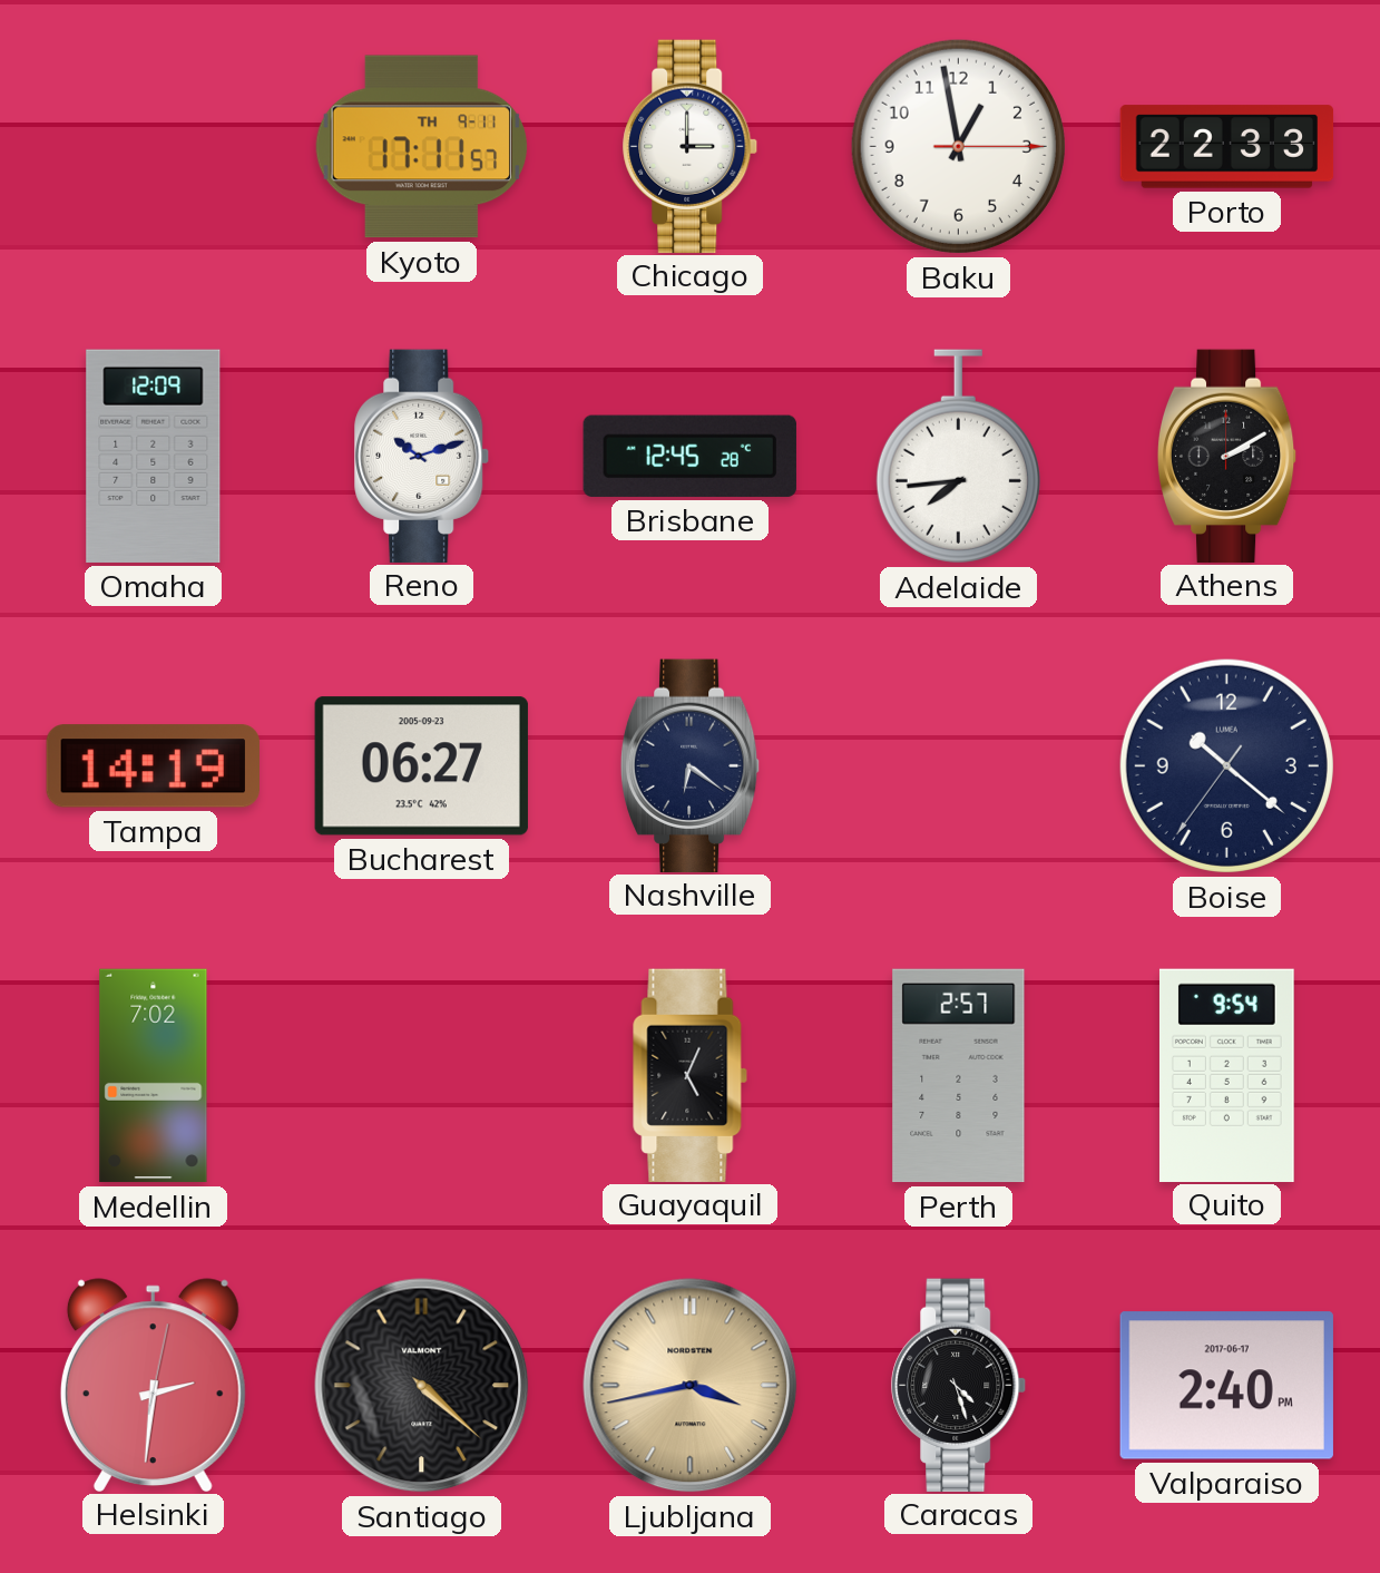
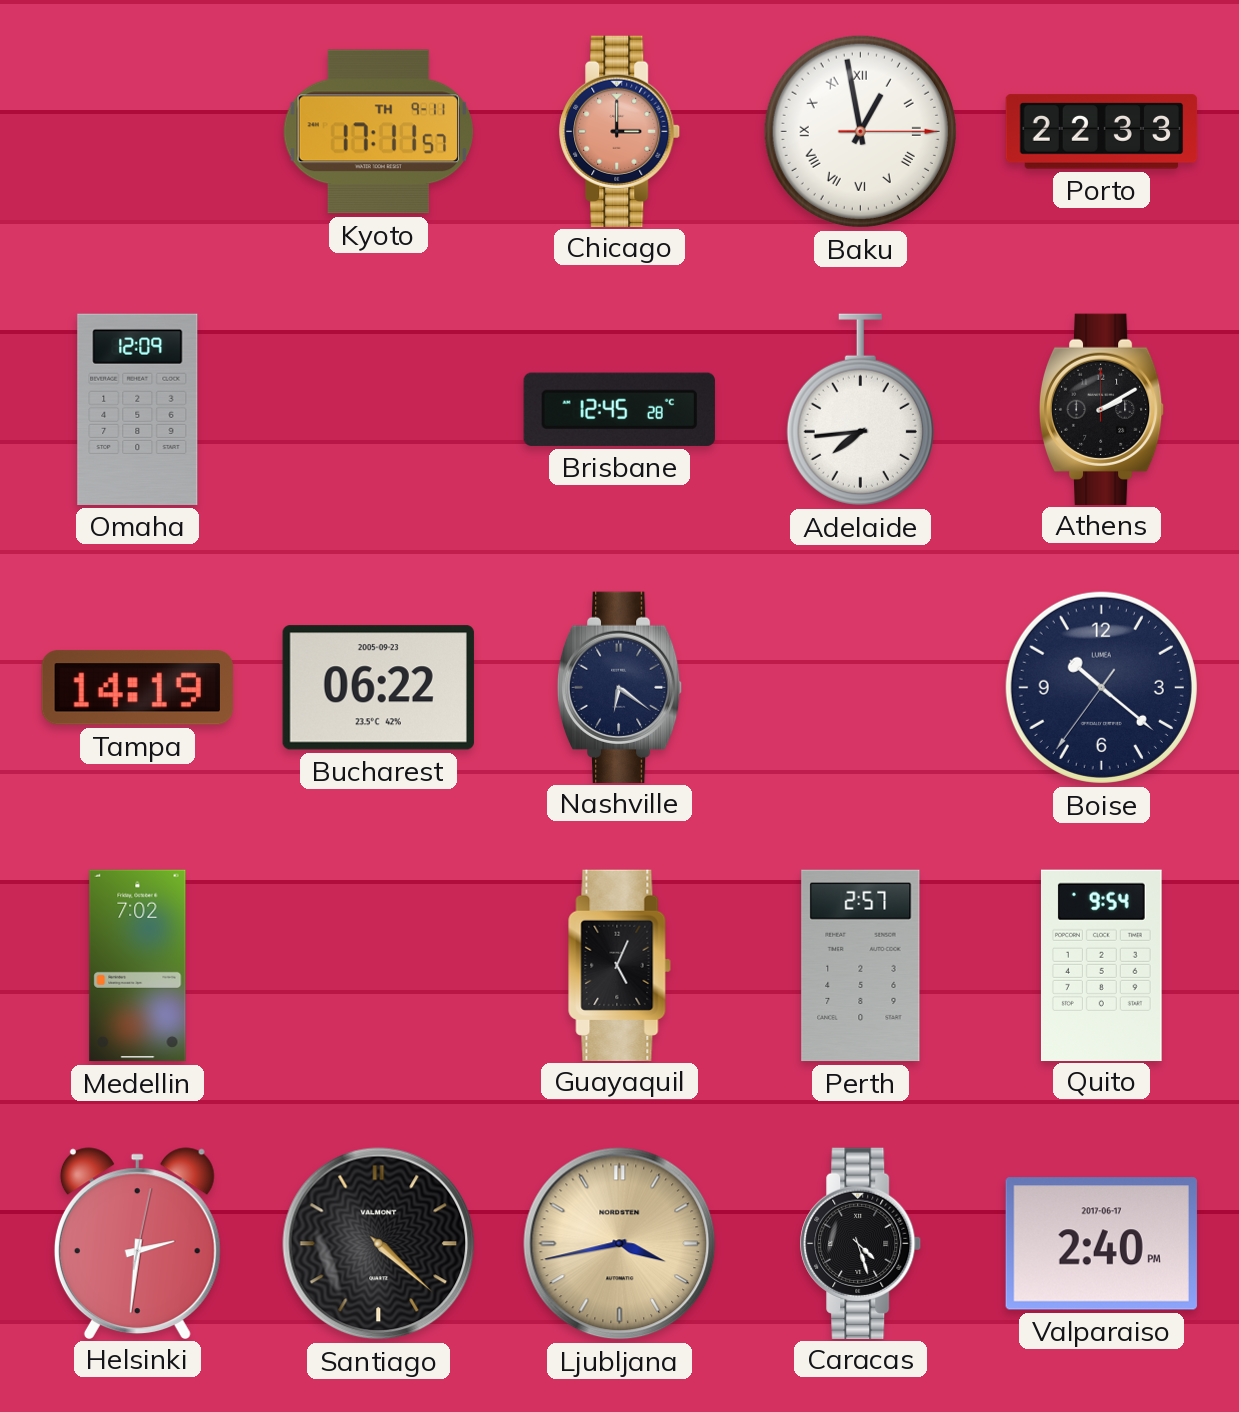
Chicago dial: white -> salmon
Baku numerals: Arabic -> Roman
Reno: 10:12 -> none
Bucharest: 06:27 -> 06:22
